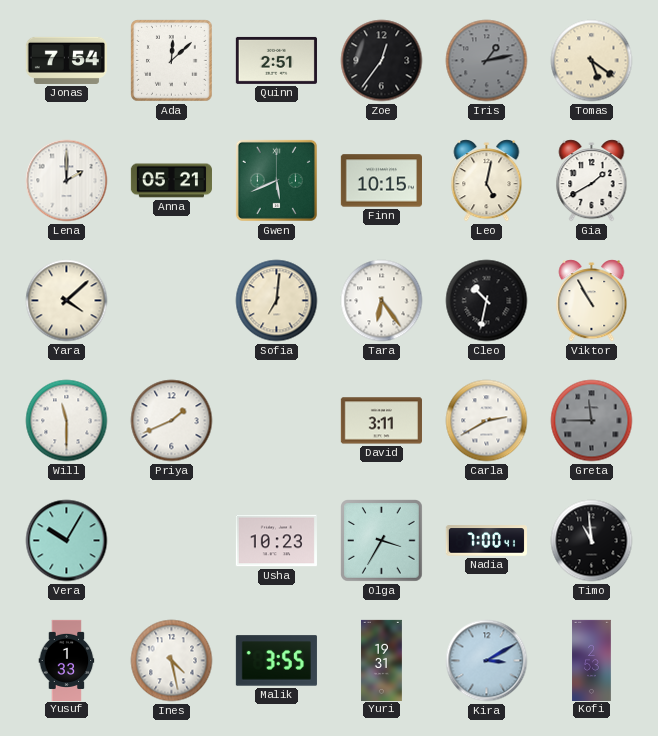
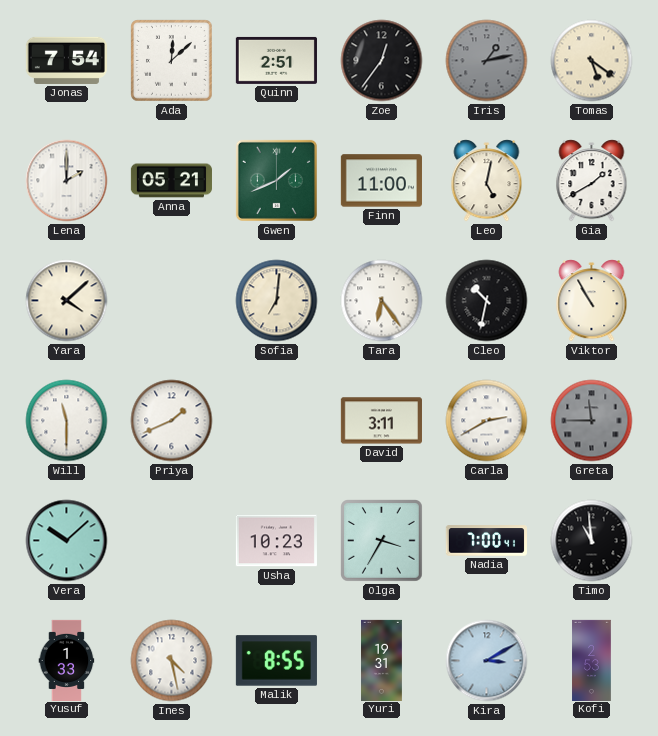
Gwen: 5:41 -> 1:41
Finn: 10:15 -> 11:00
Vera: 10:05 -> 10:08
Malik: 3:55 -> 8:55
